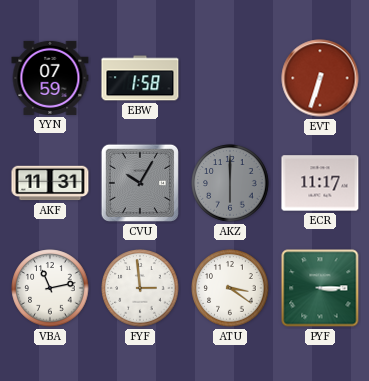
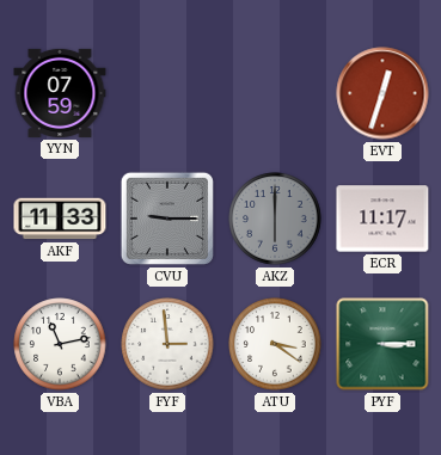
EBW: 1:58 -> none
EVT: 6:33 -> 12:33
AKF: 11:31 -> 11:33
CVU: 10:05 -> 9:15
